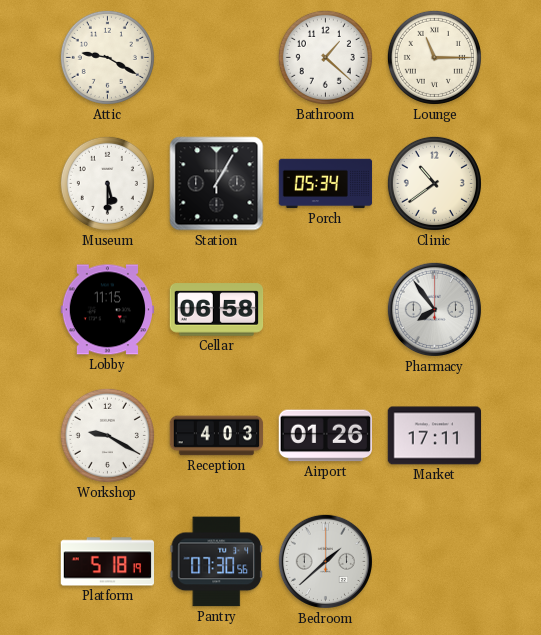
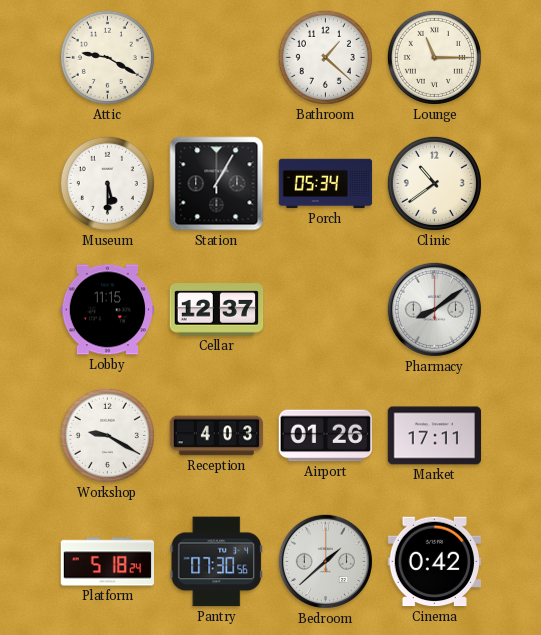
Cellar: 06:58 -> 12:37
Pharmacy: 7:54 -> 8:09
Platform: 5:18:19 -> 5:18:24
Cinema: none -> 0:42
